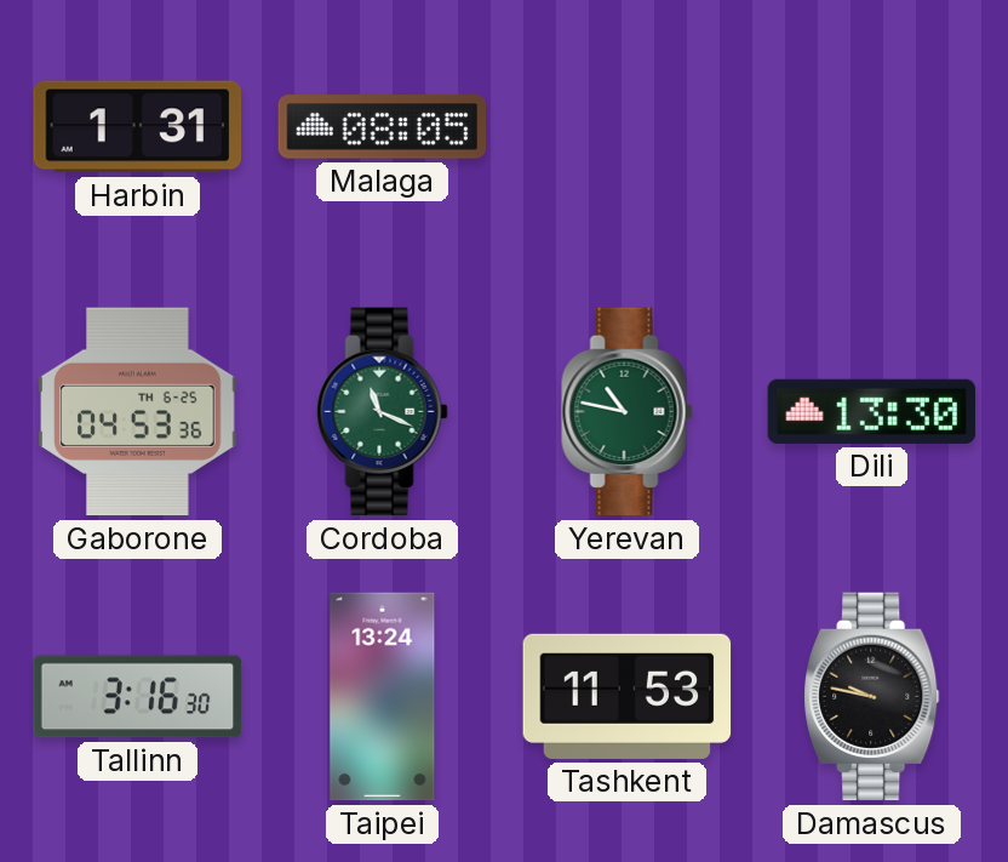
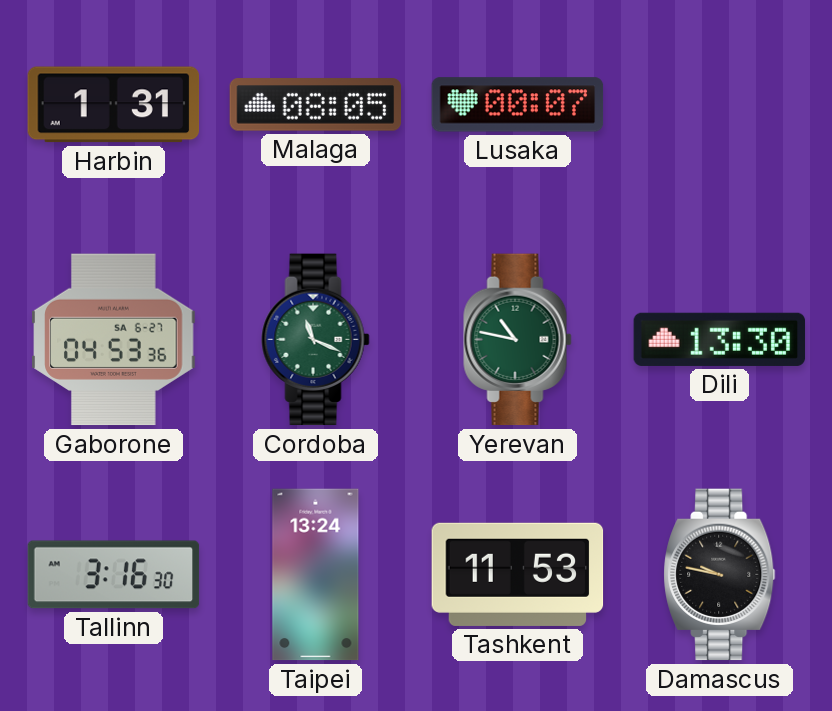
Lusaka: none -> 00:07
Gaborone date: TH 6-25 -> SA 6-27
